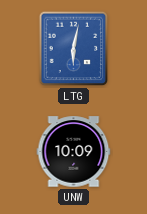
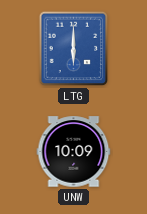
LTG: 6:02 -> 6:00
